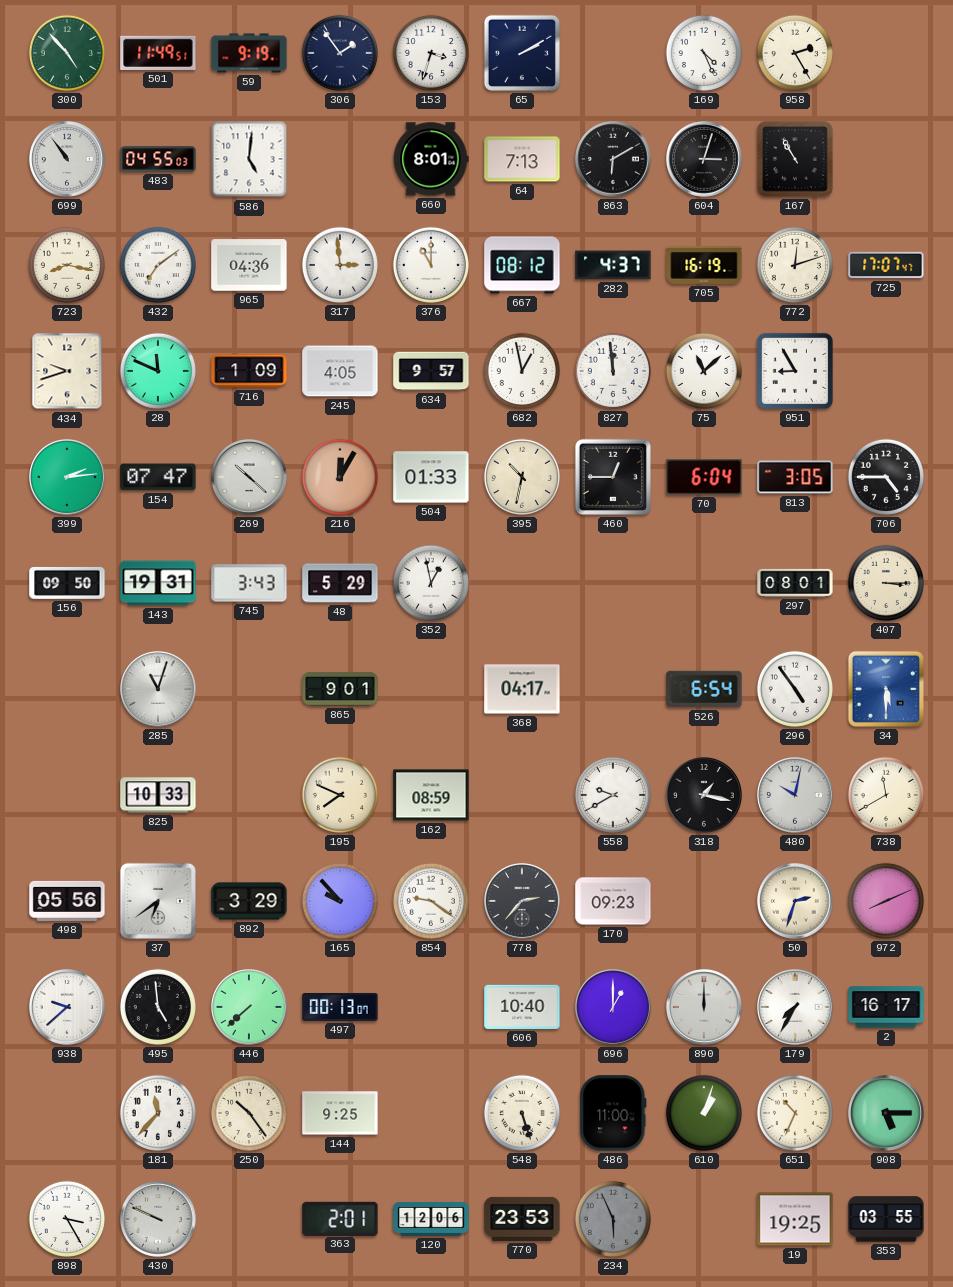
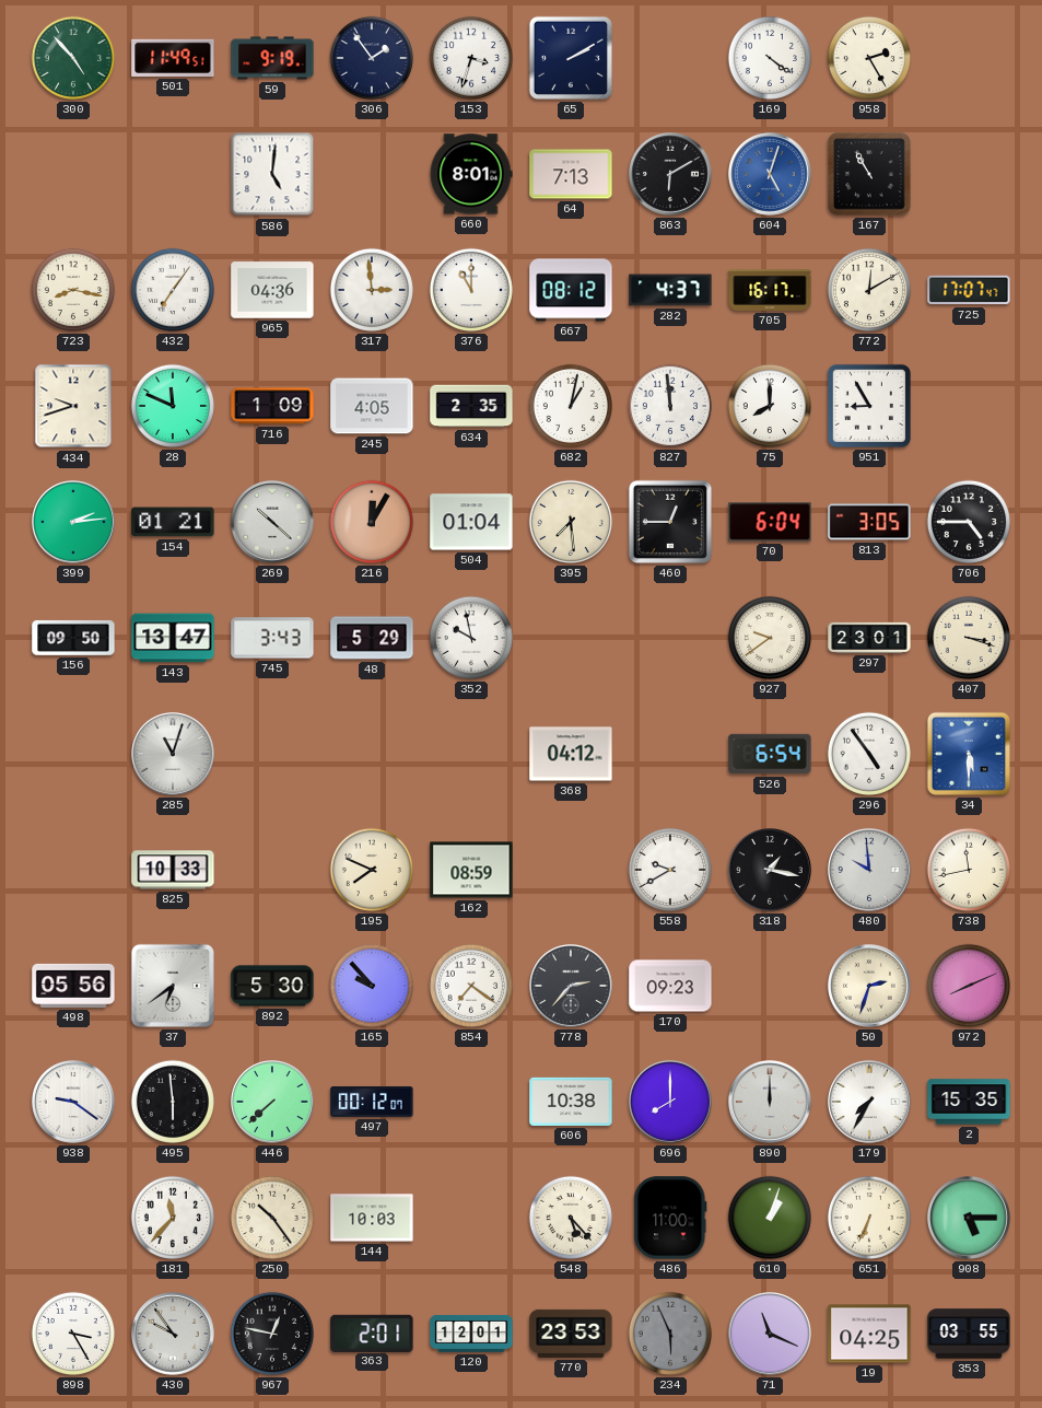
169: 4:26 -> 4:21
699: 10:54 -> none
483: 04:55 -> none
604: 3:03 -> 5:03
604 dial: black -> blue
432: 7:09 -> 7:06
705: 16:19 -> 16:17
772: 12:12 -> 12:10
634: 9:57 -> 2:35
682: 12:58 -> 1:02
75: 11:08 -> 8:00
154: 07:47 -> 01:21
504: 01:33 -> 01:04
395: 10:32 -> 7:29
143: 19:31 -> 13:47
352: 12:58 -> 9:58
927: none -> 9:39
297: 08:01 -> 23:01
407: 3:15 -> 3:18
865: 9:01 -> none
368: 04:17 -> 04:12
480: 10:02 -> 9:59
738: 11:40 -> 11:43
892: 3:29 -> 5:30
854: 9:21 -> 7:21
938: 9:38 -> 9:21
495: 4:59 -> 5:59
497: 00:13 -> 00:12
606: 10:40 -> 10:38
696: 1:00 -> 8:00
2: 16:17 -> 15:35
144: 9:25 -> 10:03
548: 5:27 -> 5:23
651: 10:34 -> 6:34
430: 9:49 -> 9:54
967: none -> 12:47
120: 12:06 -> 12:01
71: none -> 11:19
19: 19:25 -> 04:25
